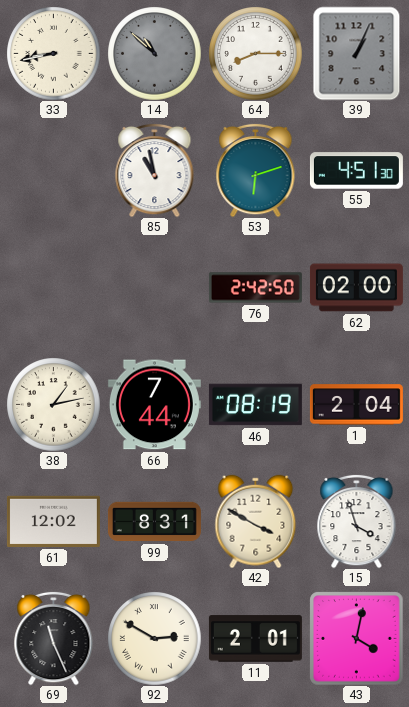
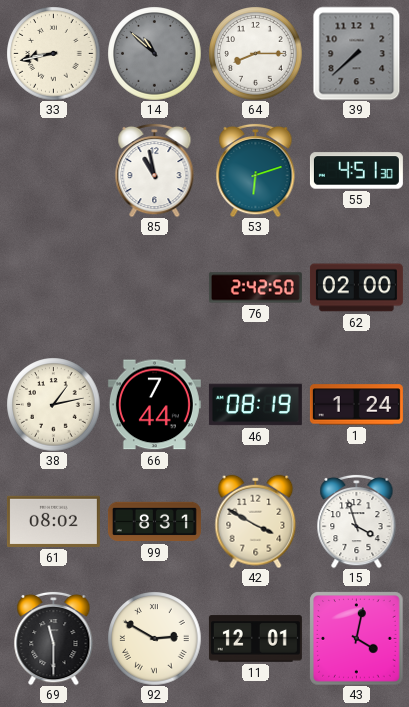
39: 1:04 -> 7:38
1: 2:04 -> 1:24
61: 12:02 -> 08:02
69: 11:26 -> 11:30
11: 2:01 -> 12:01
